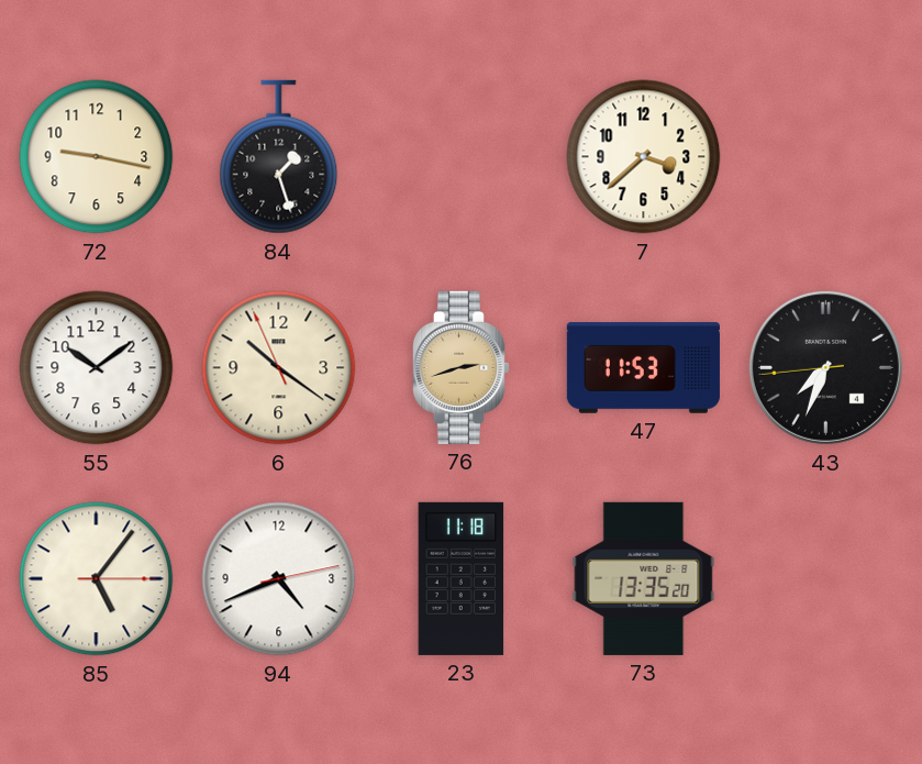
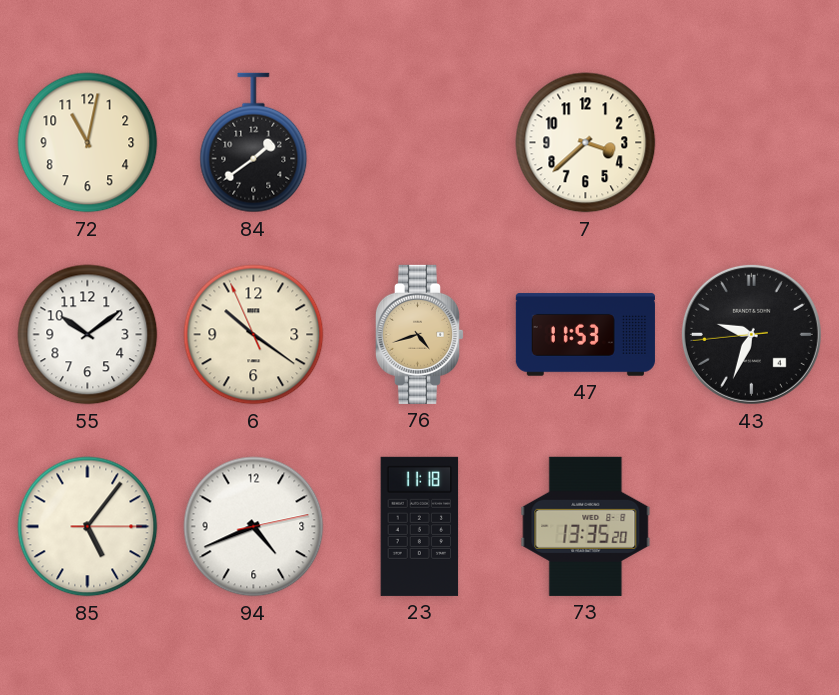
72: 9:17 -> 11:02
84: 1:27 -> 1:39
76: 2:42 -> 4:42
43: 7:33 -> 9:33
